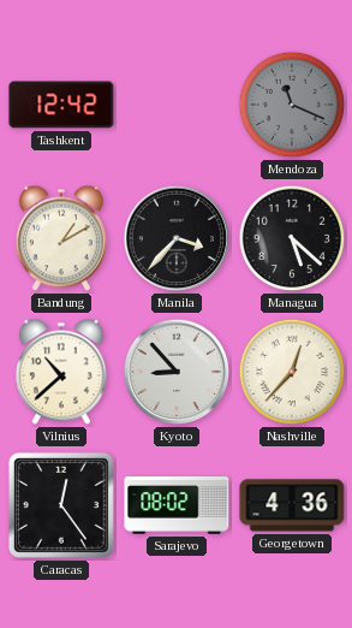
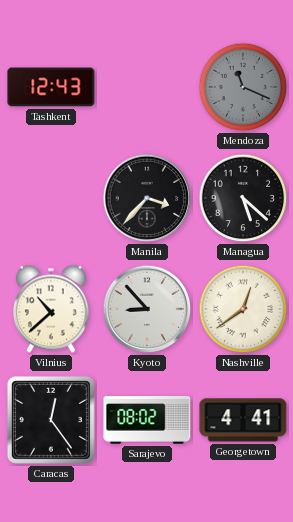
Tashkent: 12:42 -> 12:43
Bandung: 1:10 -> none
Nashville: 12:37 -> 12:39
Georgetown: 4:36 -> 4:41
